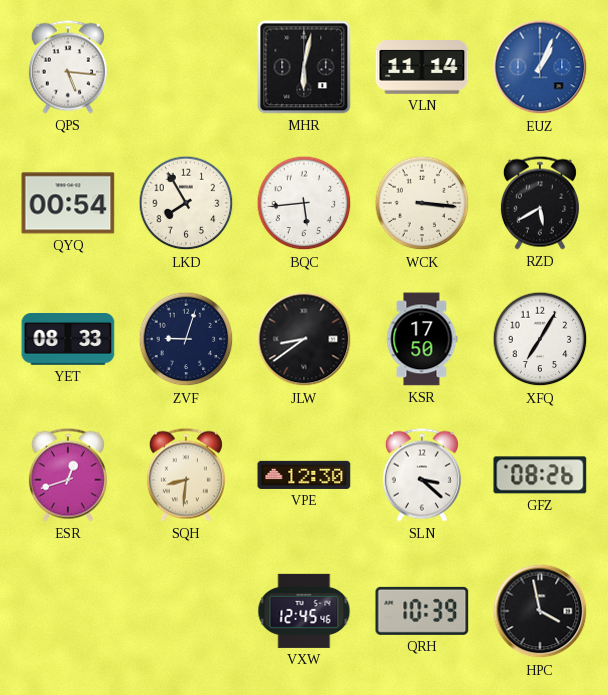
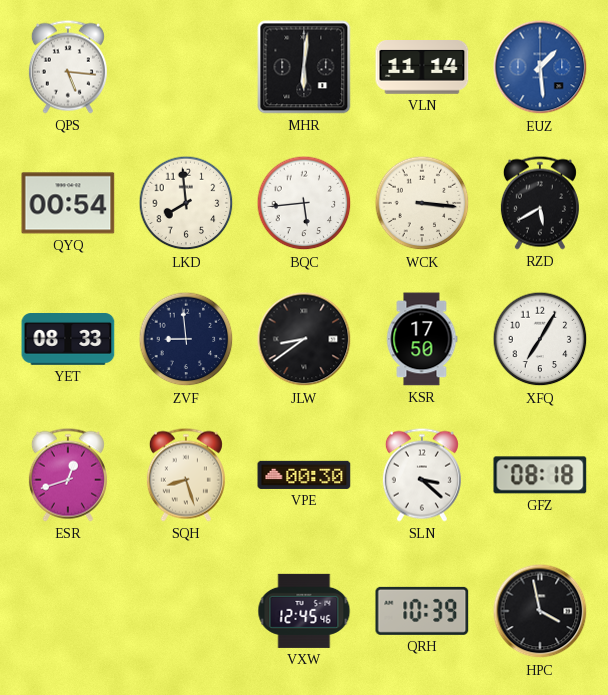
MHR: 6:02 -> 6:01
EUZ: 1:04 -> 1:29
LKD: 7:55 -> 7:59
ZVF: 9:03 -> 8:59
SQH: 8:31 -> 8:27
VPE: 12:30 -> 00:30
GFZ: 08:26 -> 08:18
